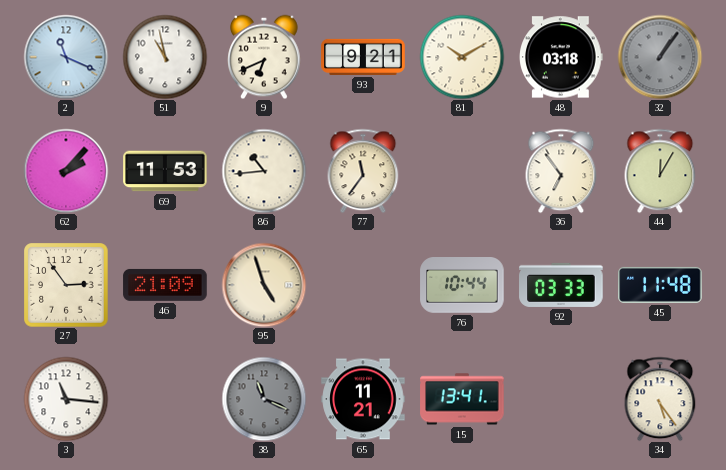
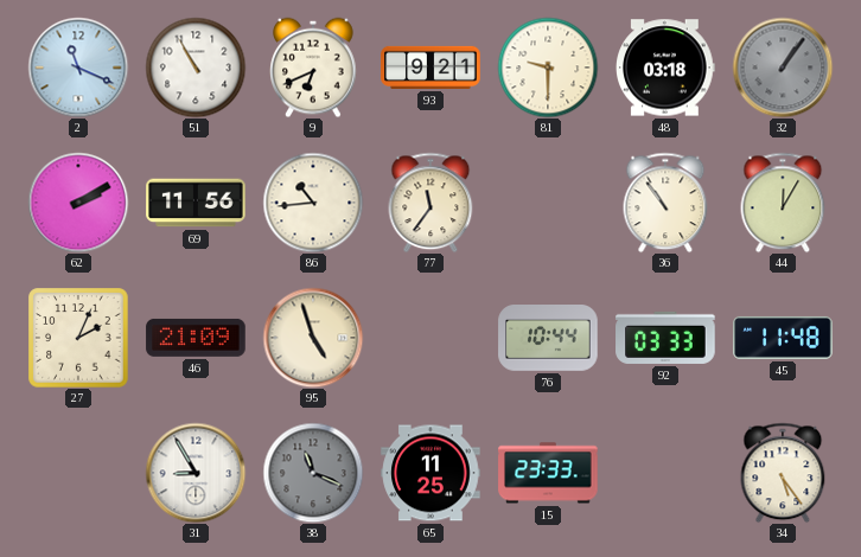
51: 10:58 -> 10:55
81: 10:10 -> 9:30
62: 2:07 -> 2:10
69: 11:53 -> 11:56
36: 6:54 -> 10:54
27: 2:54 -> 2:04
3: 11:16 -> none
31: none -> 8:55
65: 11:21 -> 11:25
15: 13:41 -> 23:33
